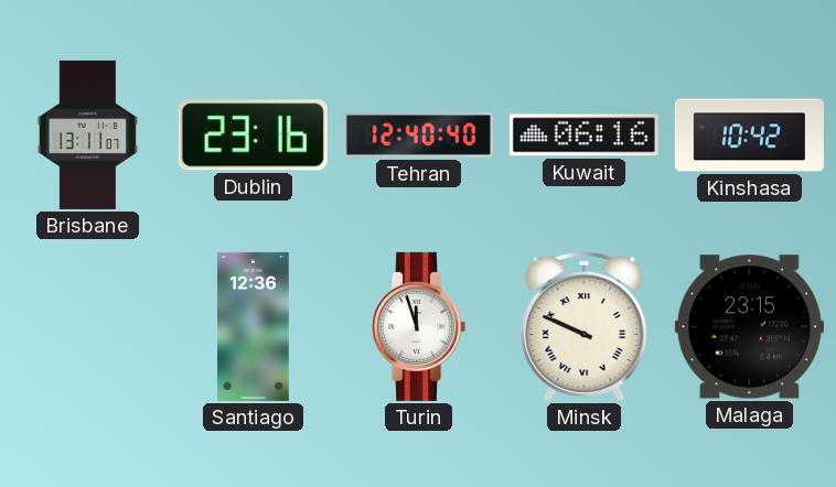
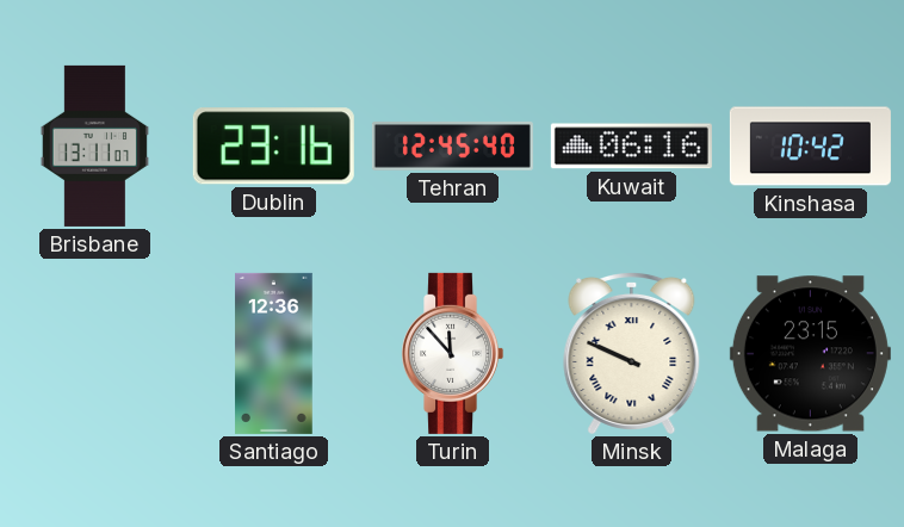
Tehran: 12:40 -> 12:45
Turin: 11:57 -> 11:53
